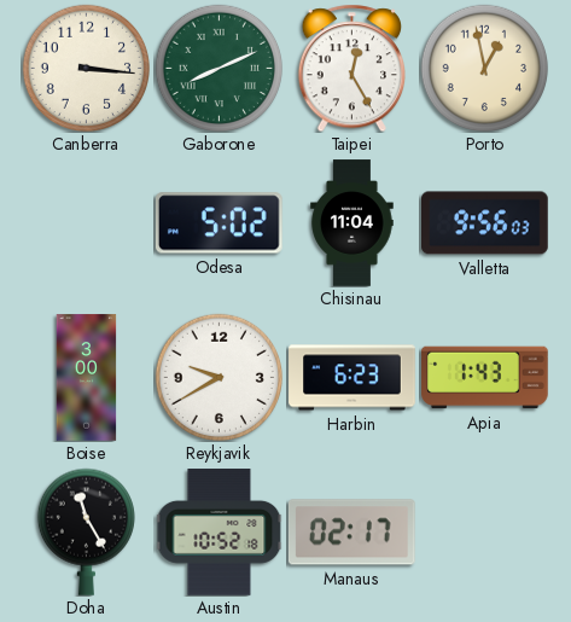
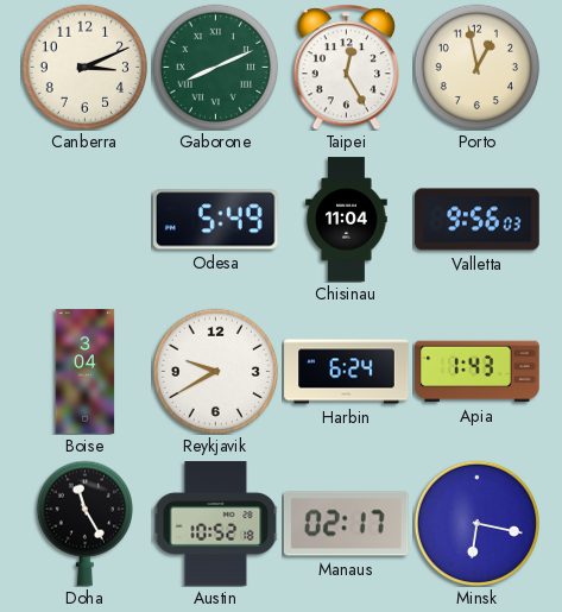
Canberra: 3:16 -> 3:11
Odesa: 5:02 -> 5:49
Boise: 3:00 -> 3:04
Harbin: 6:23 -> 6:24
Minsk: none -> 6:17
